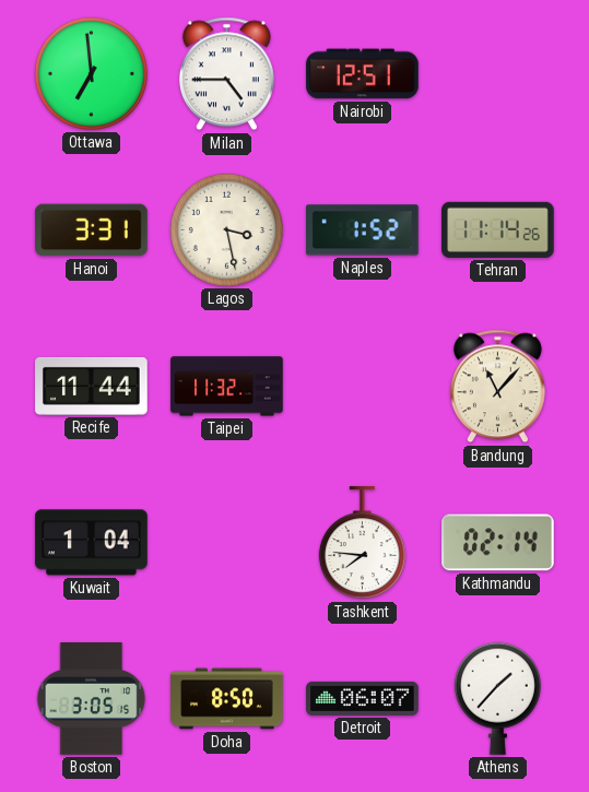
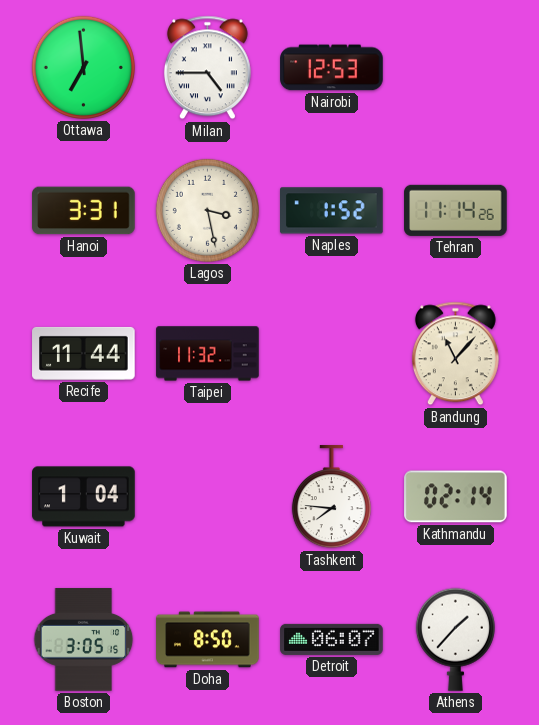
Nairobi: 12:51 -> 12:53
